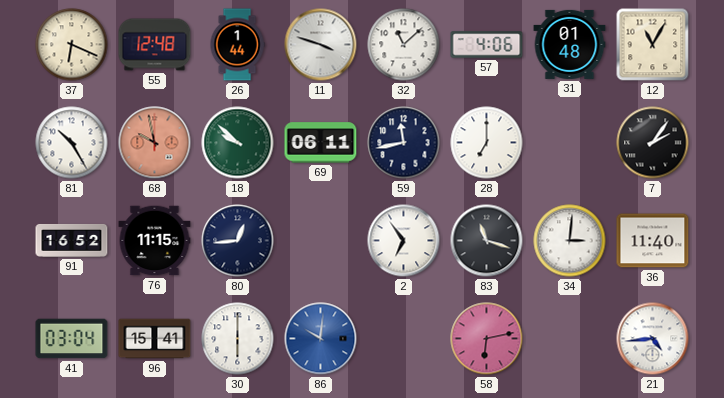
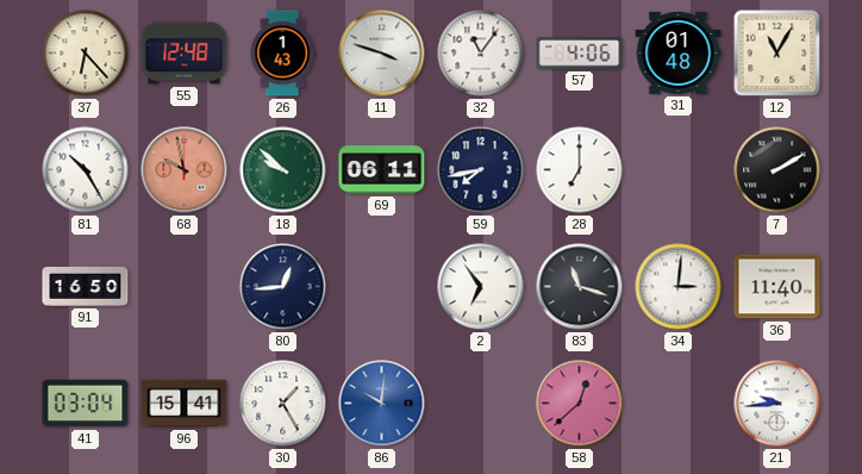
37: 6:19 -> 6:23
26: 1:44 -> 1:43
32: 11:08 -> 11:06
59: 11:43 -> 7:43
7: 2:06 -> 2:10
91: 16:52 -> 16:50
76: 11:15 -> none
30: 6:00 -> 1:25
58: 6:13 -> 12:38
21: 4:44 -> 9:44
